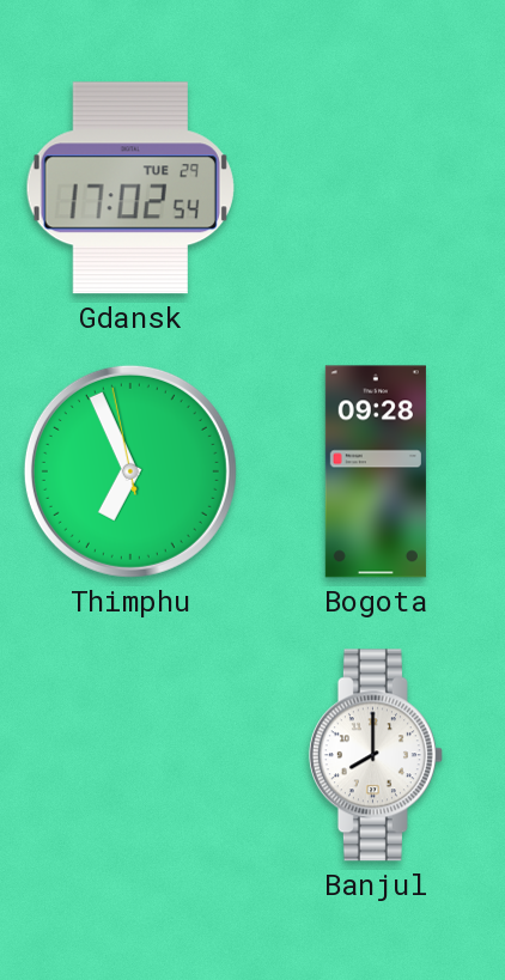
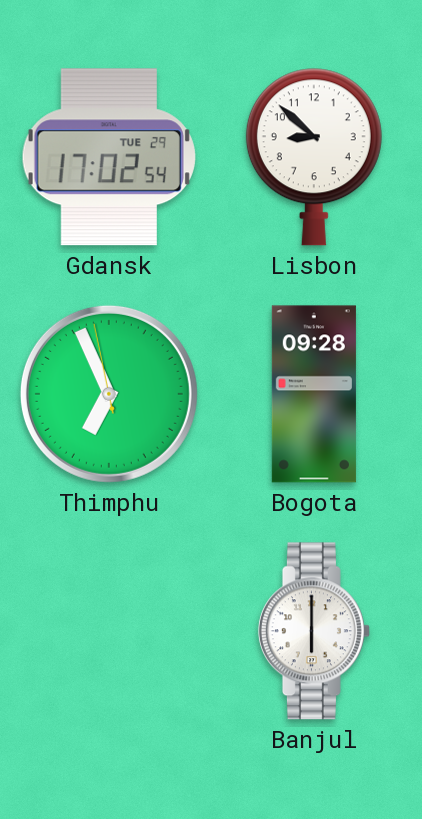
Lisbon: none -> 8:52
Banjul: 8:00 -> 6:00
